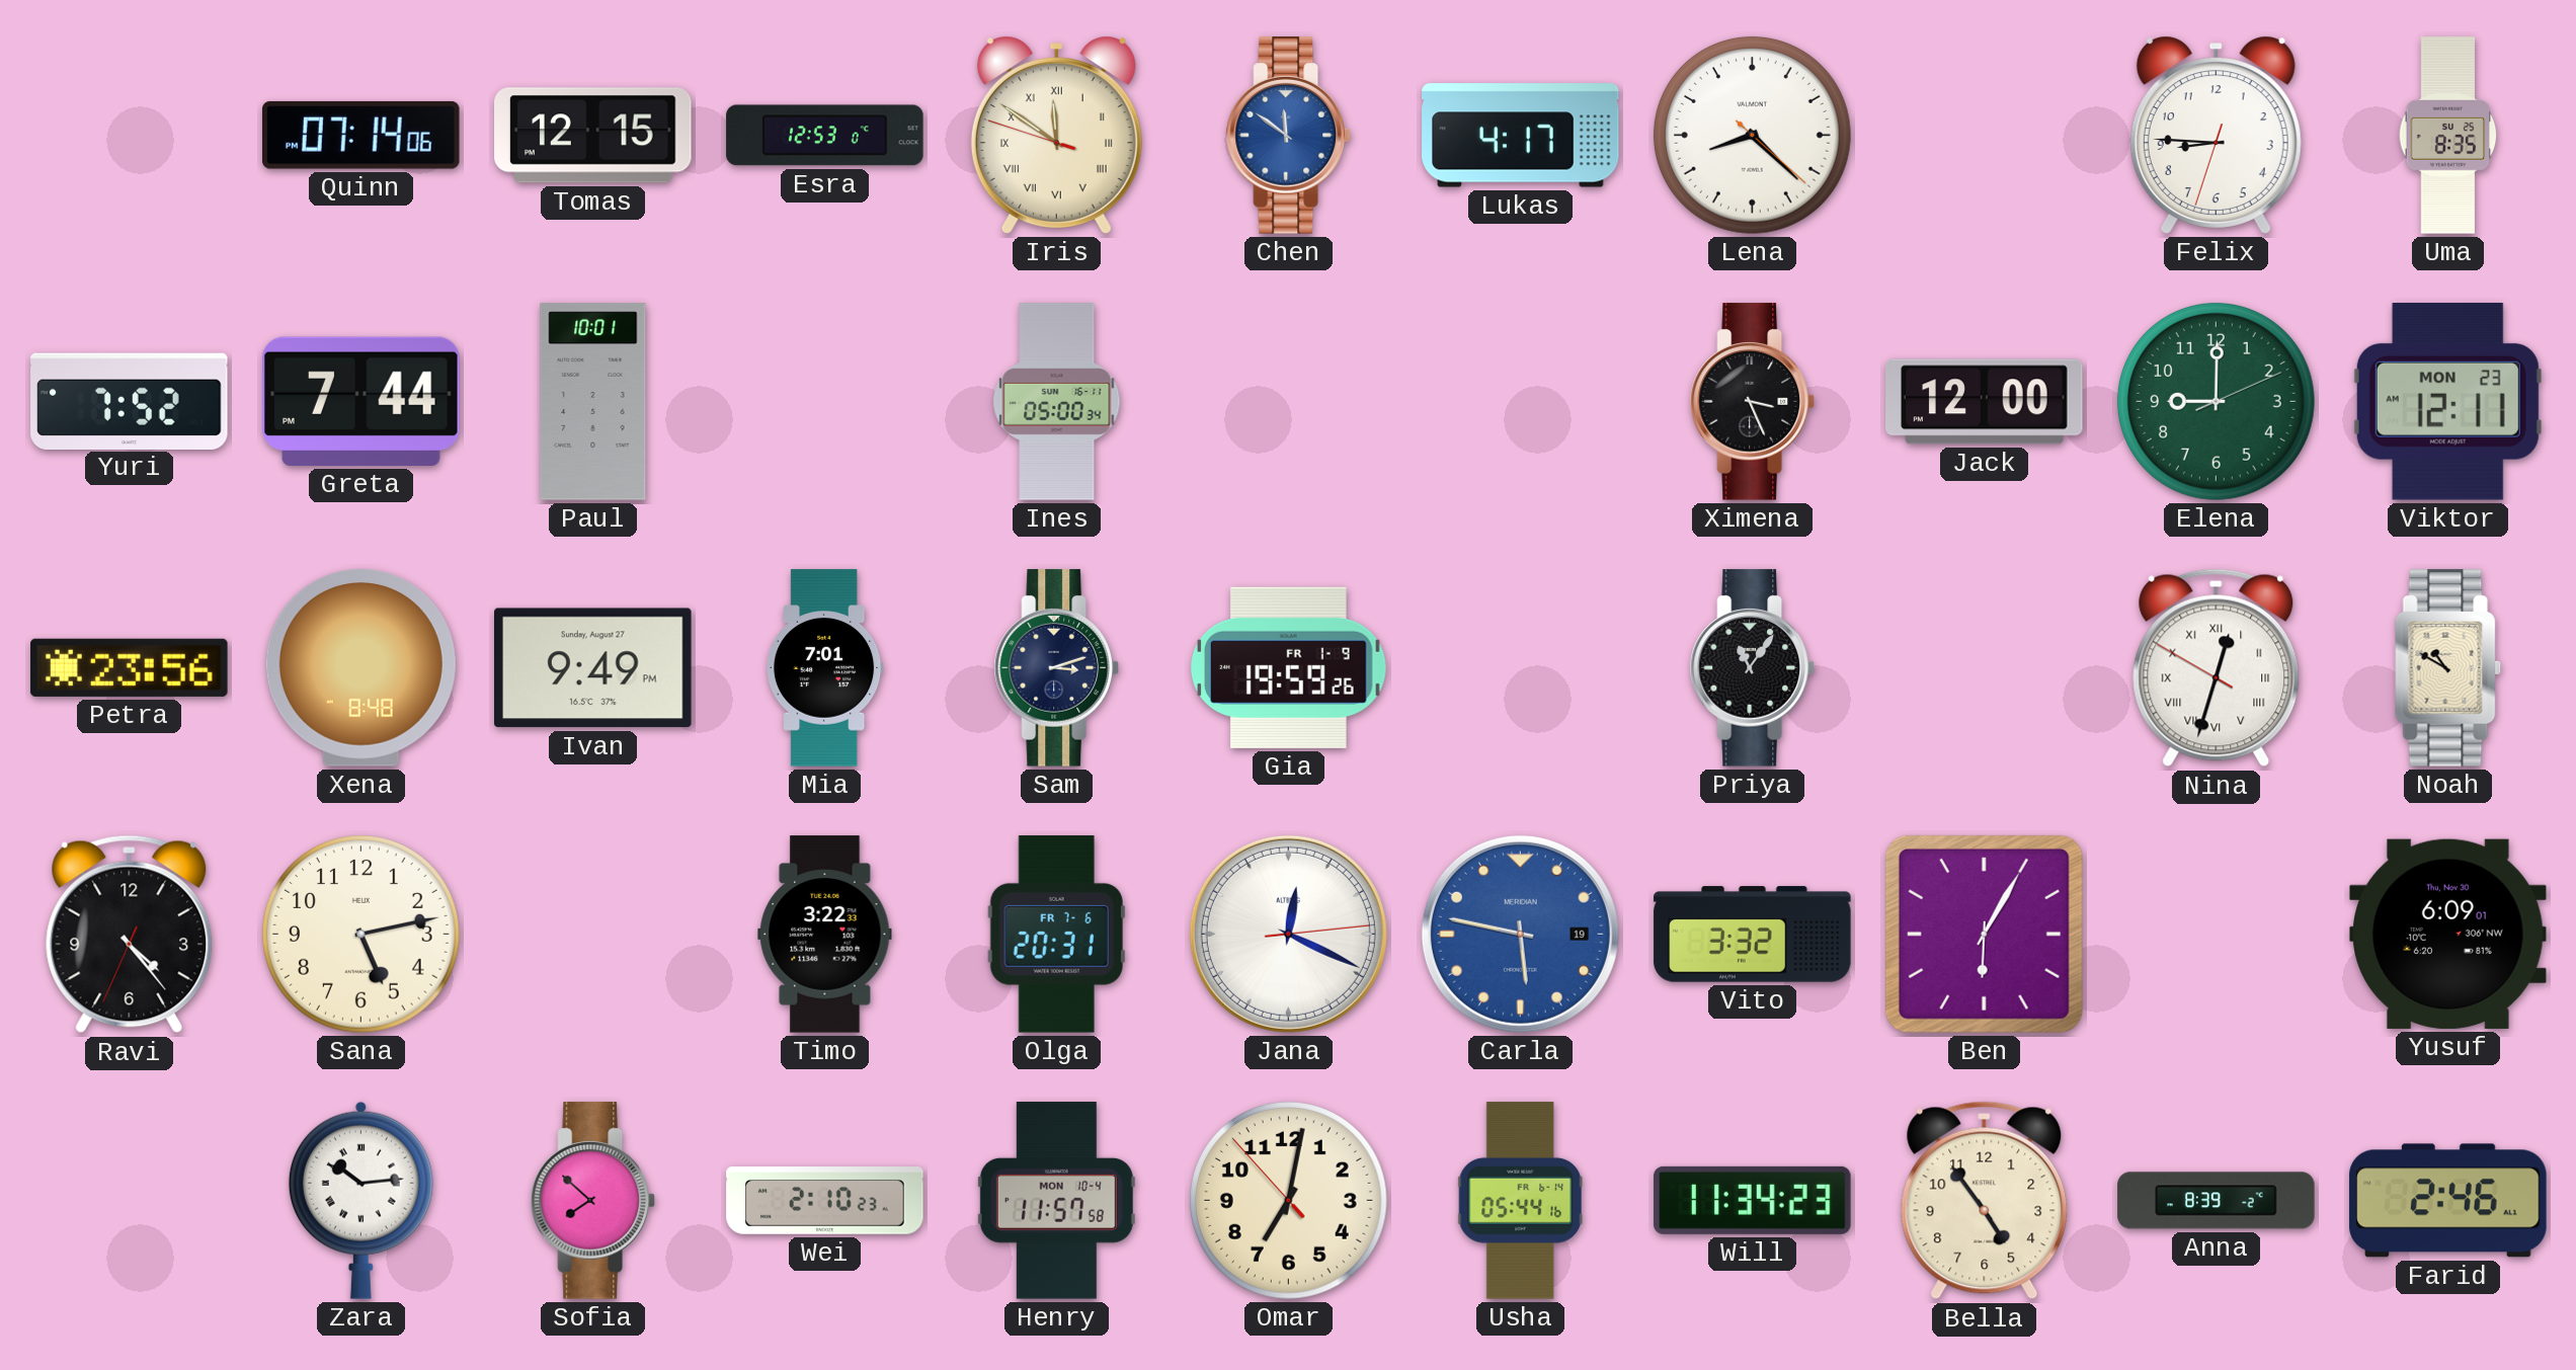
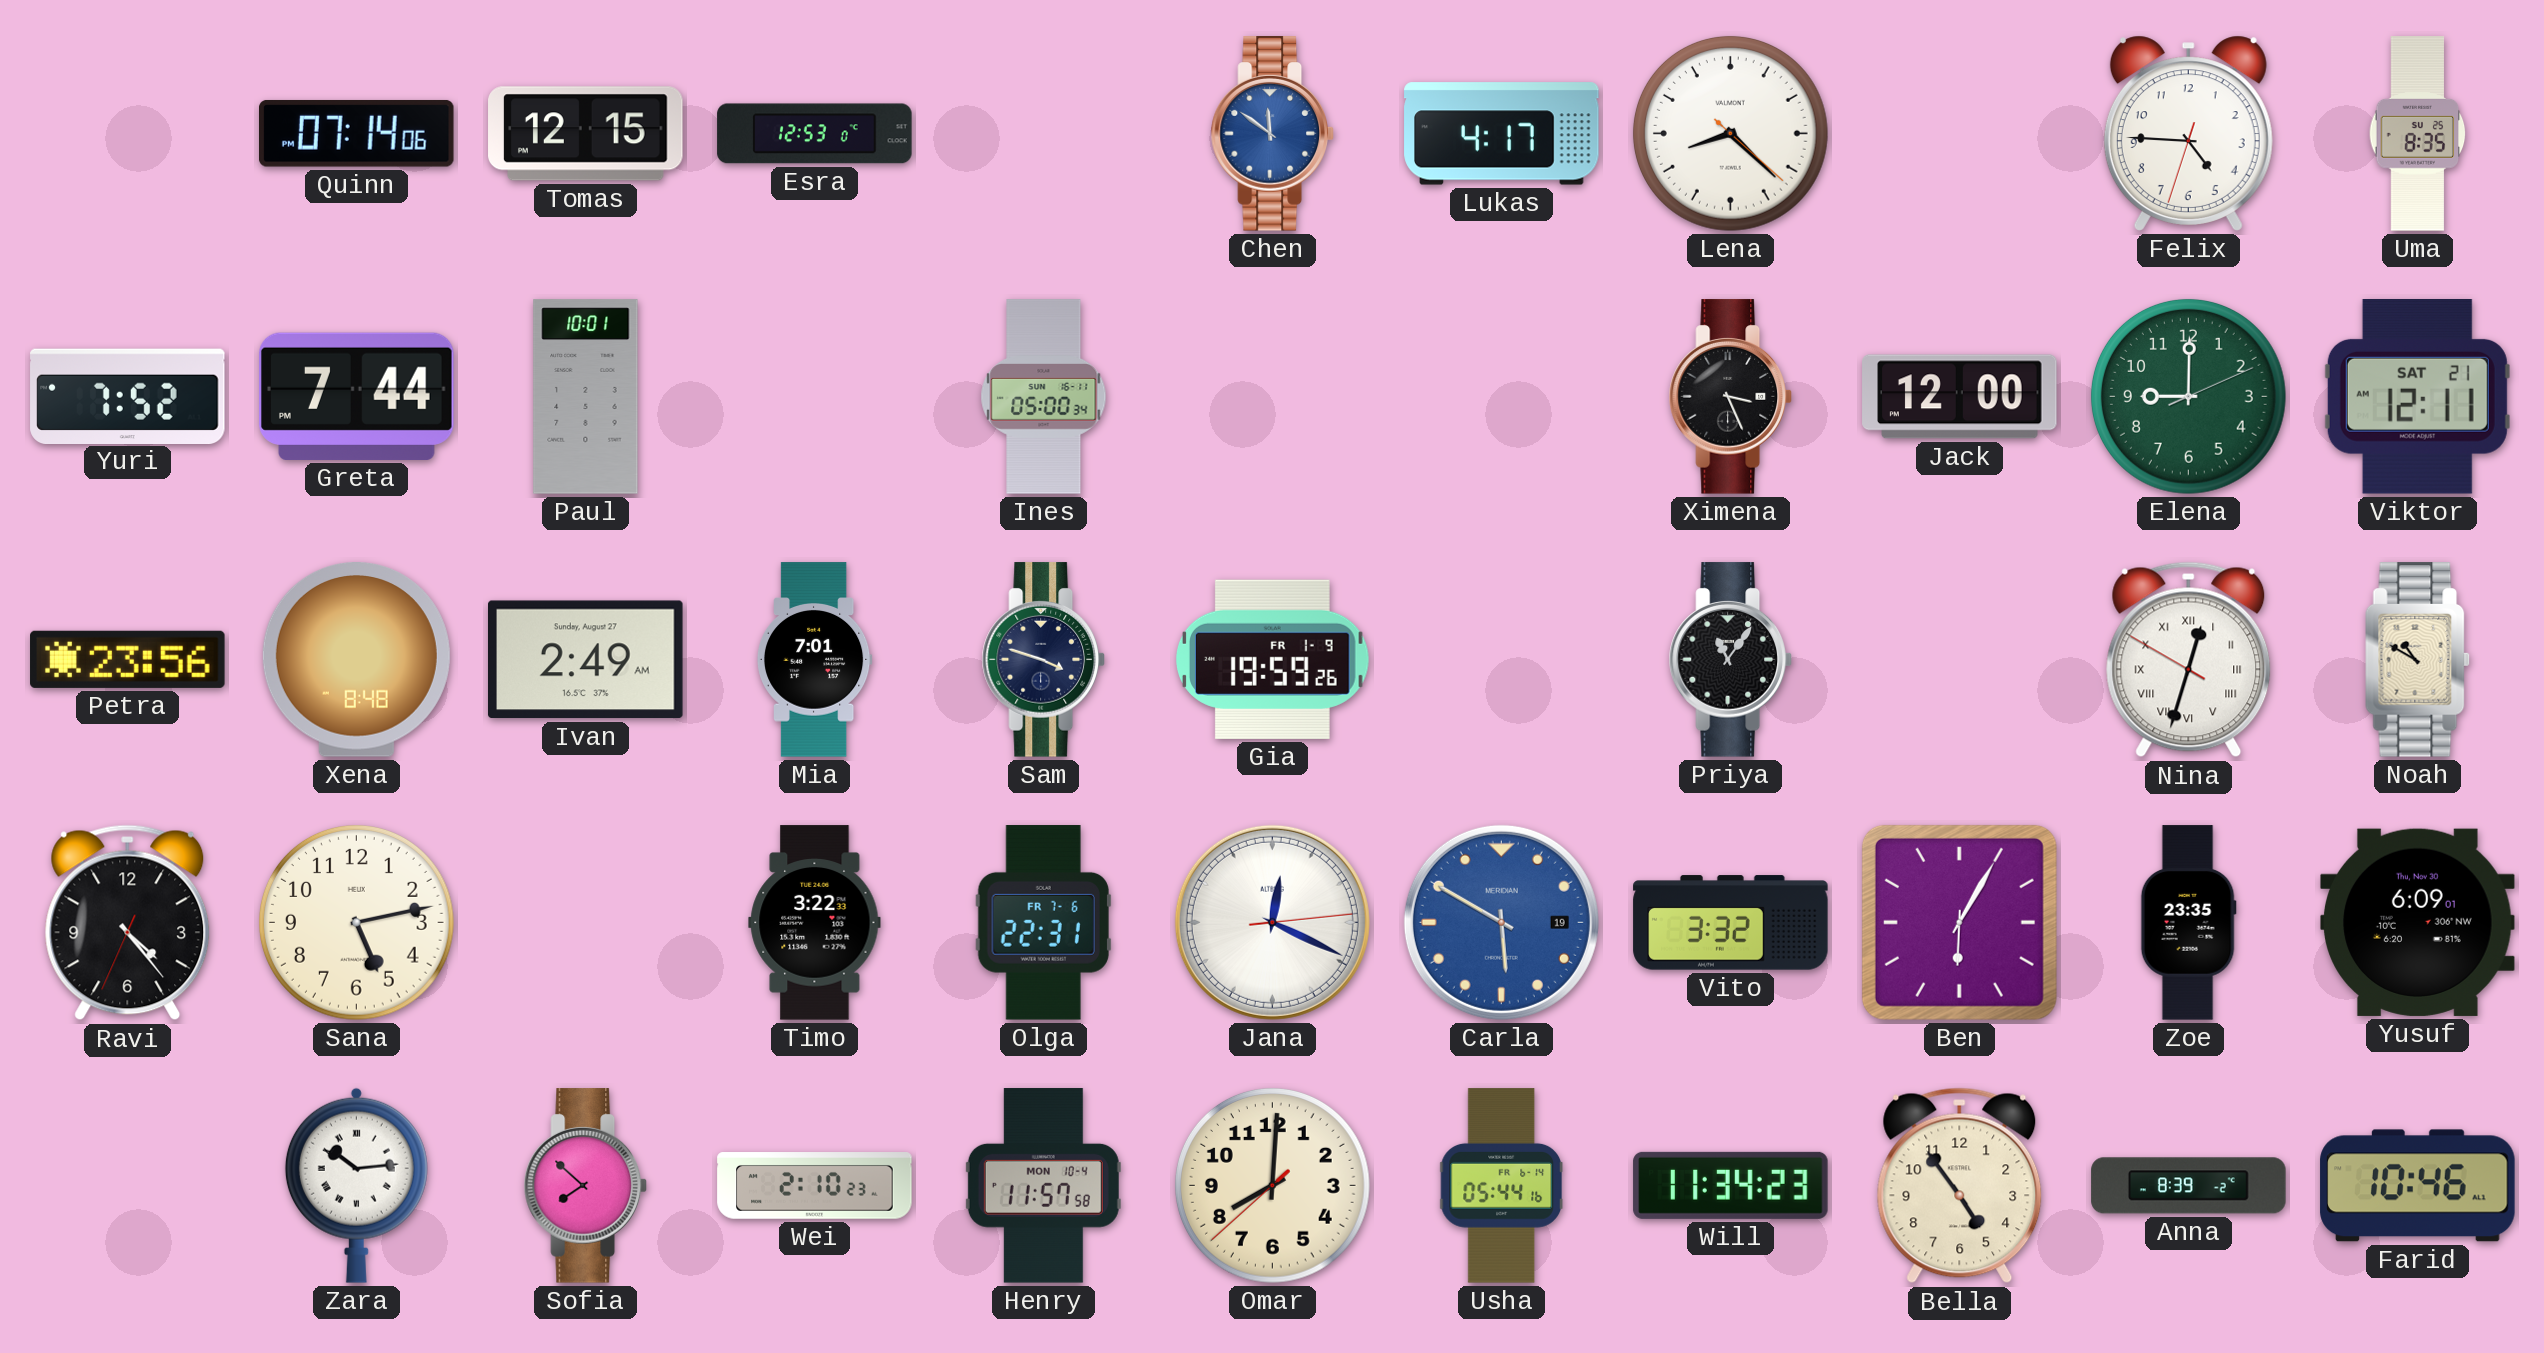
Iris: 11:50 -> none
Felix: 8:45 -> 4:45
Viktor date: MON 23 -> SAT 21
Ivan: 9:49 -> 2:49
Sam: 3:12 -> 3:48
Olga: 20:31 -> 22:31
Carla: 5:47 -> 5:50
Zoe: none -> 23:35
Omar: 7:01 -> 8:00
Farid: 2:46 -> 10:46
